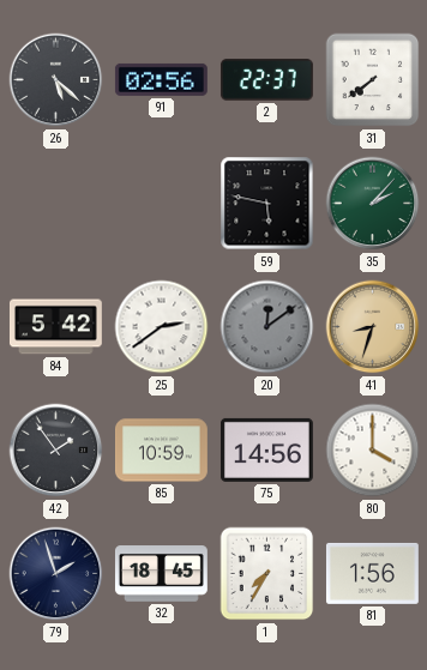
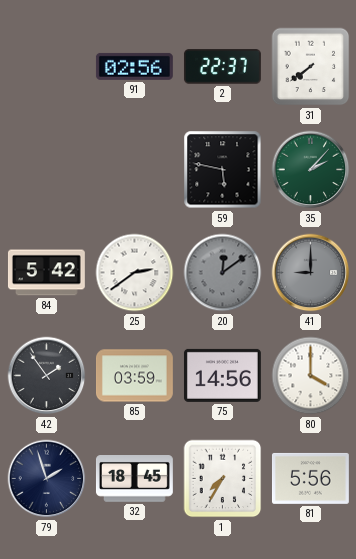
26: 5:22 -> none
41: 8:33 -> 9:00
41 dial: champagne -> grey
85: 10:59 -> 03:59
81: 1:56 -> 5:56
